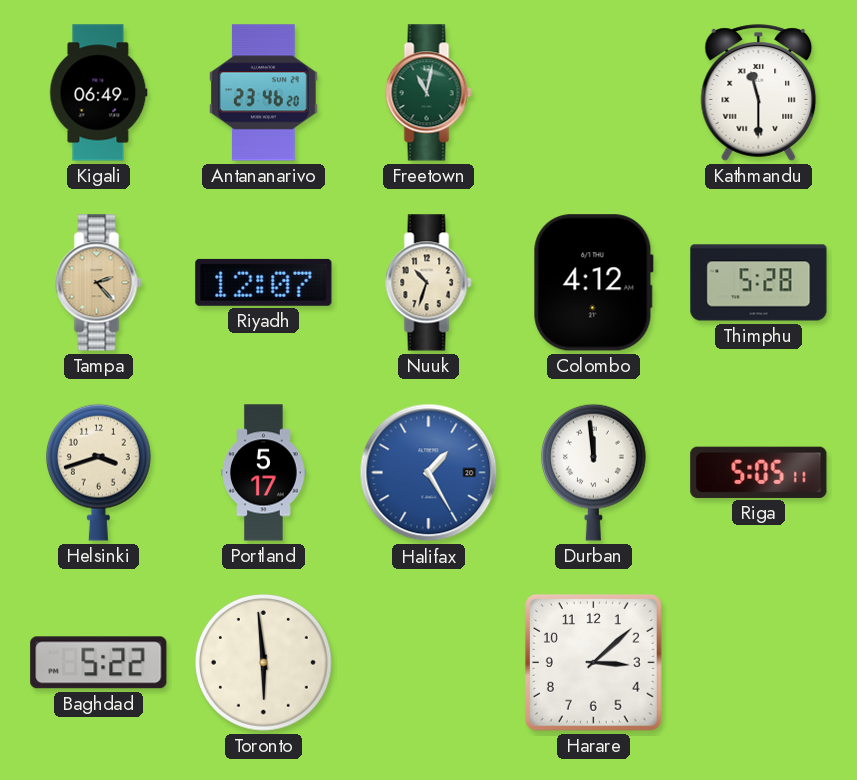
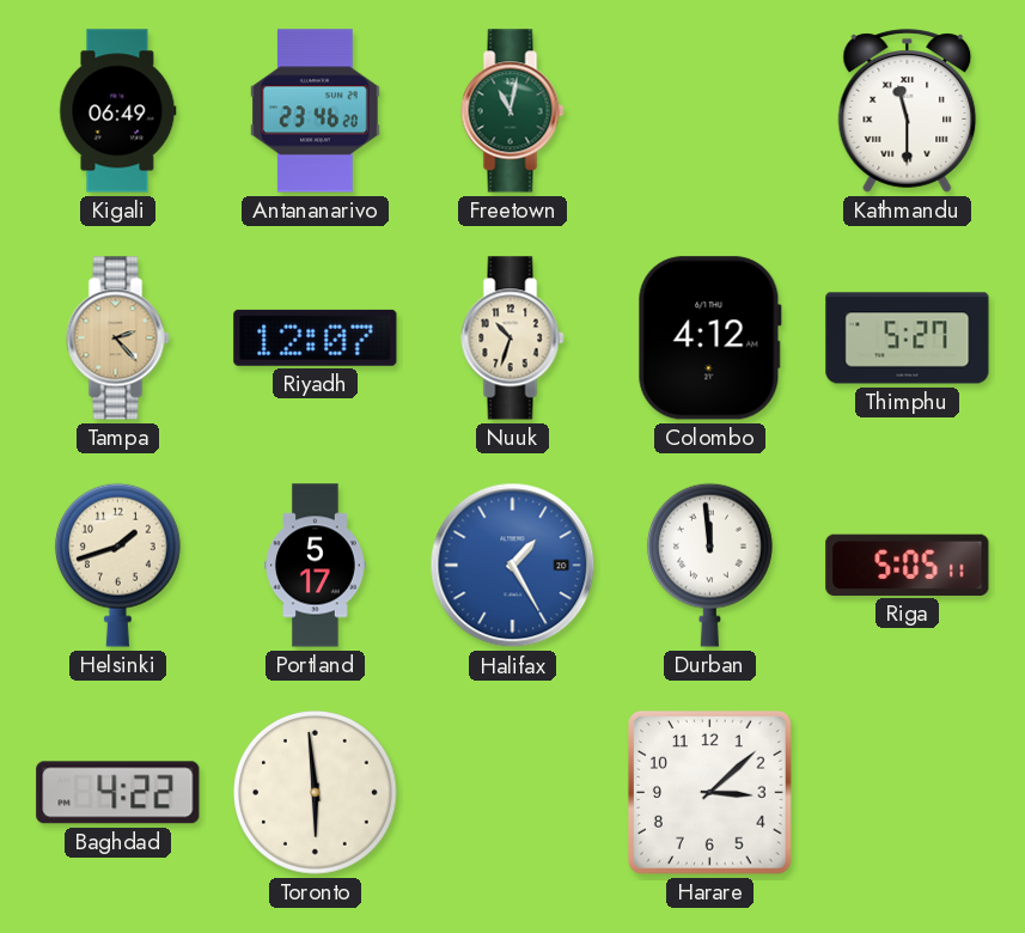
Thimphu: 5:28 -> 5:27
Helsinki: 3:42 -> 1:42
Baghdad: 5:22 -> 4:22
